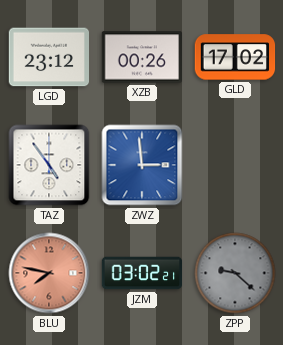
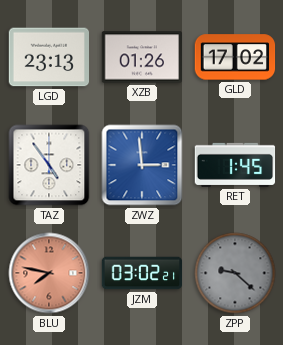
LGD: 23:12 -> 23:13
XZB: 00:26 -> 01:26
RET: none -> 1:45
